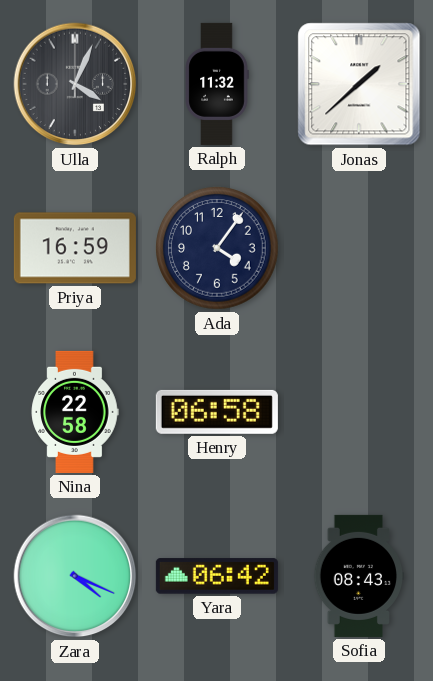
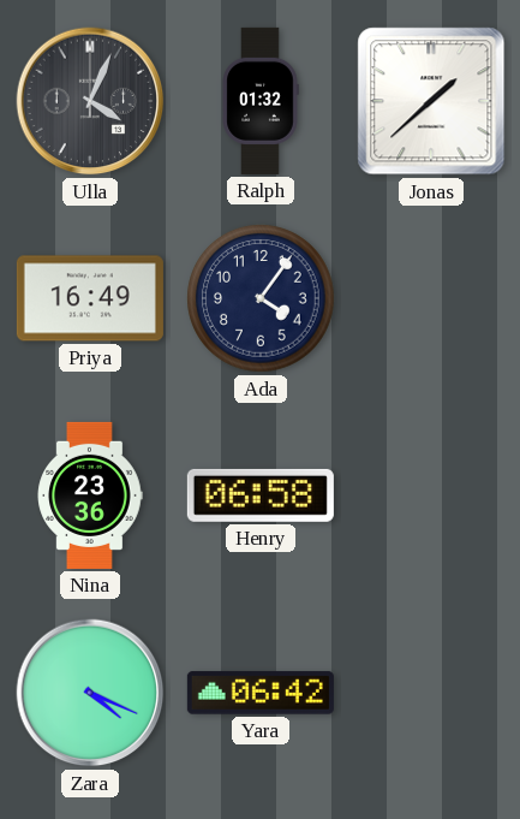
Ralph: 11:32 -> 01:32
Priya: 16:59 -> 16:49
Nina: 22:58 -> 23:36
Sofia: 08:43 -> none
